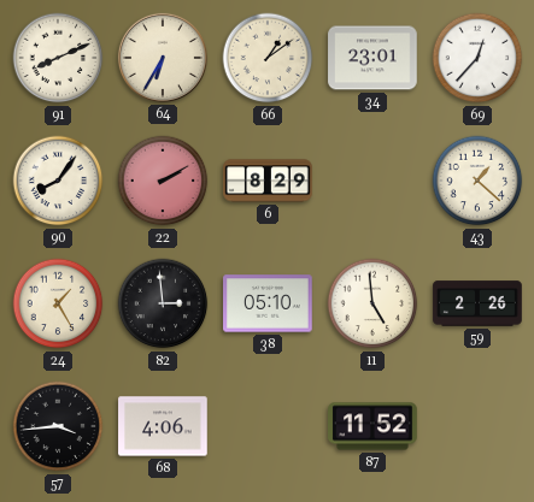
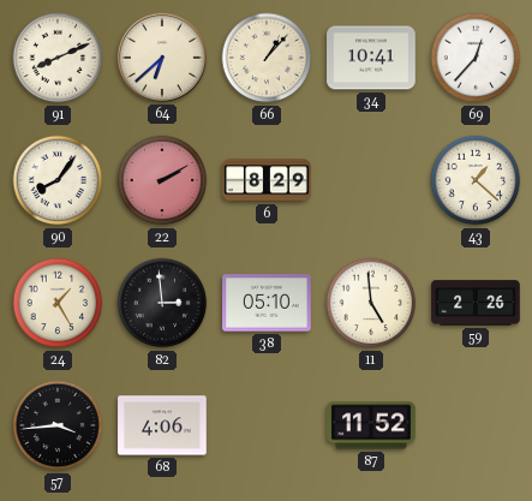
64: 6:35 -> 6:38
66: 1:09 -> 1:07
34: 23:01 -> 10:41
